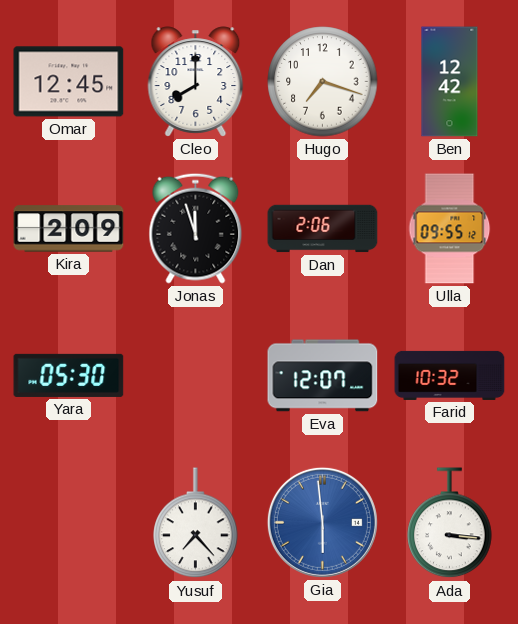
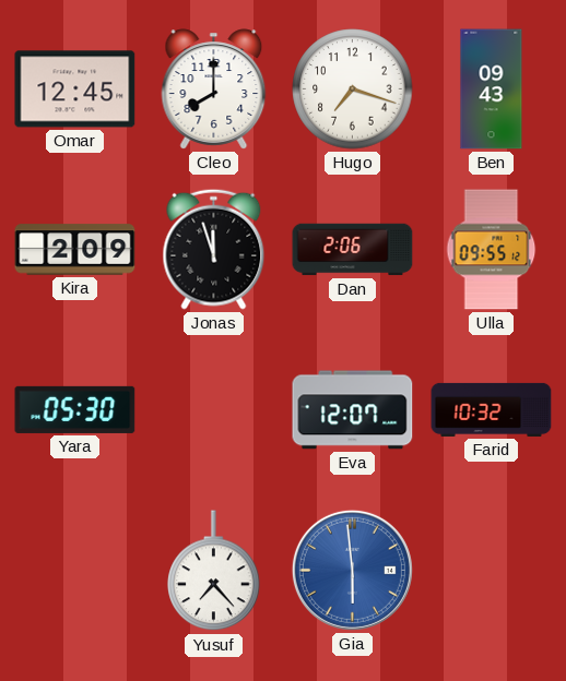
Ben: 12:42 -> 09:43
Ada: 3:16 -> none
